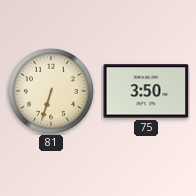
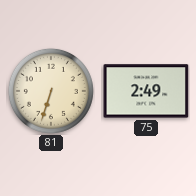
75: 3:50 -> 2:49
